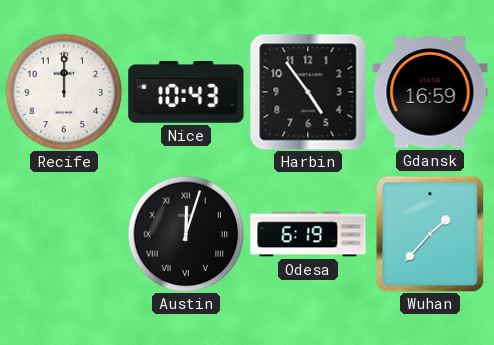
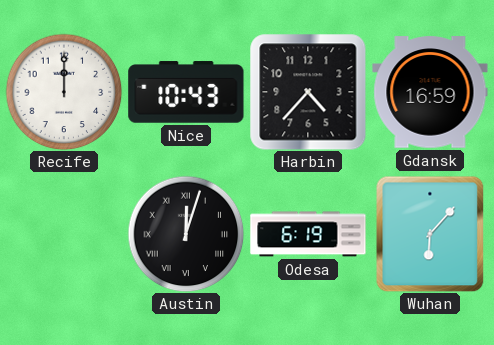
Harbin: 4:54 -> 4:37
Wuhan: 1:37 -> 6:07
